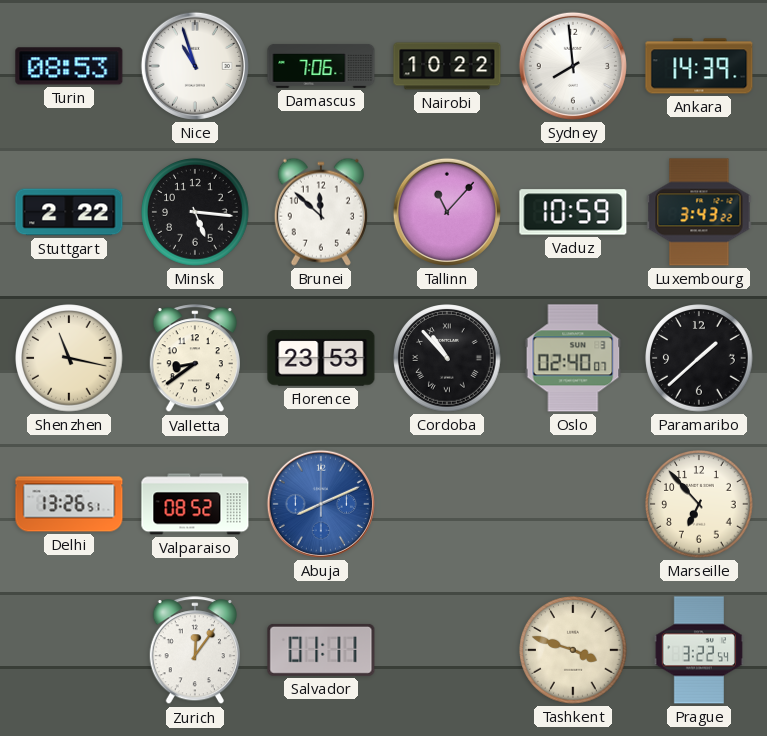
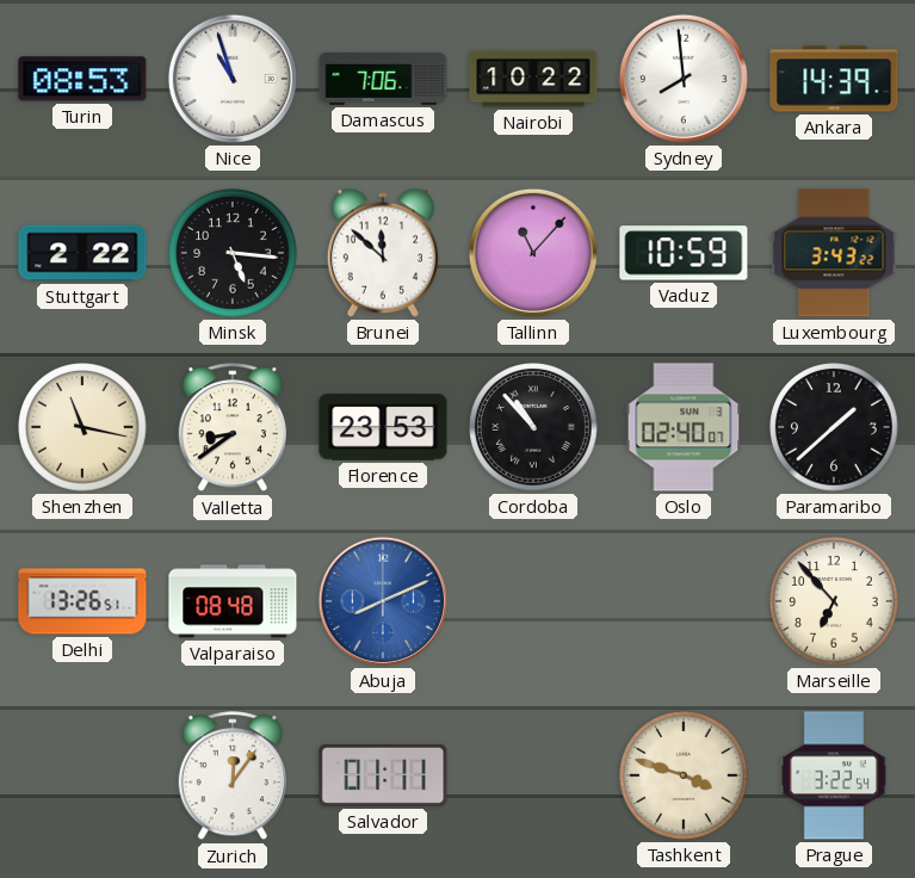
Valparaiso: 08:52 -> 08:48
